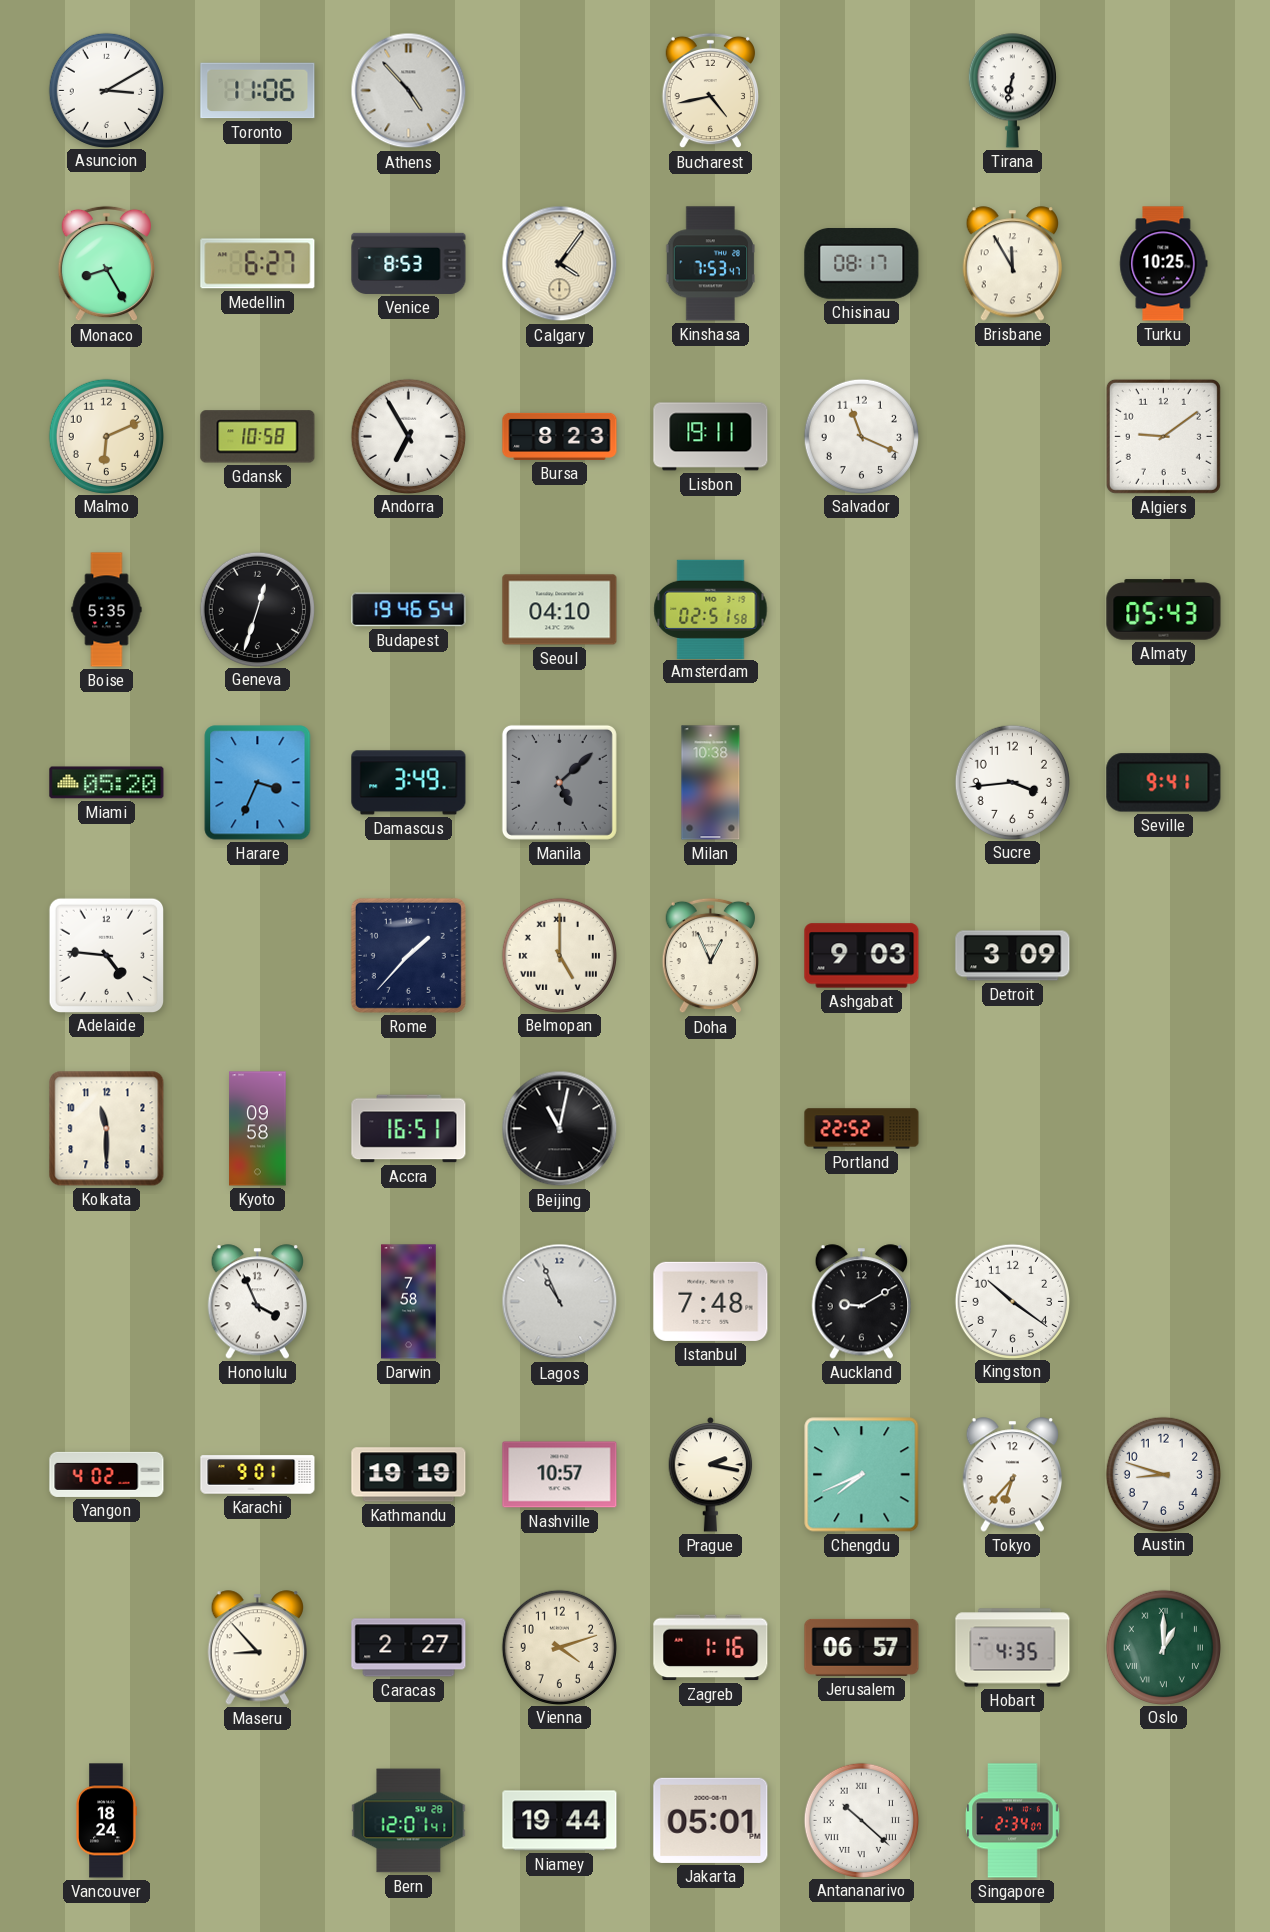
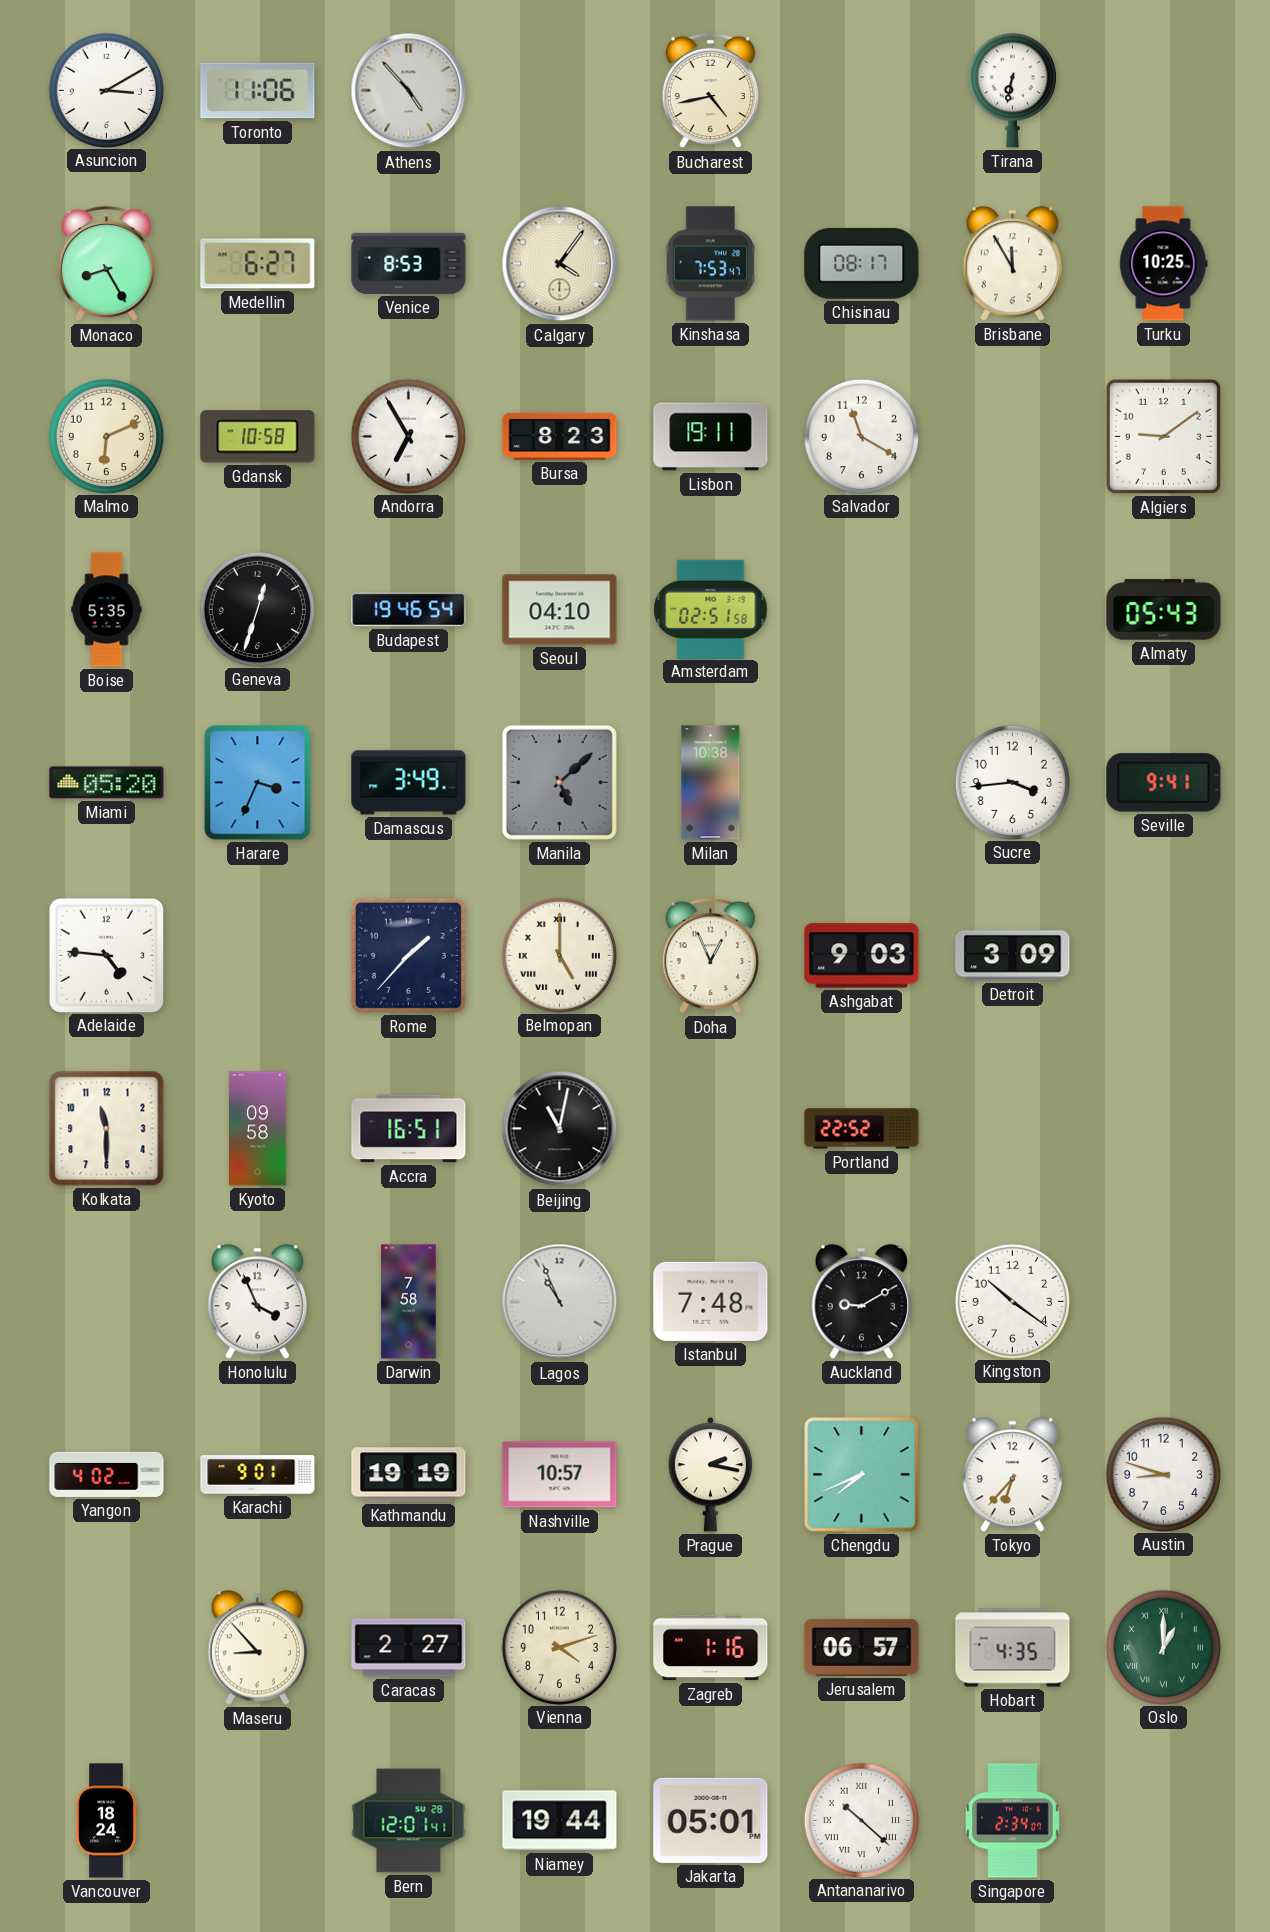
Salvador: 11:19 -> 11:20
